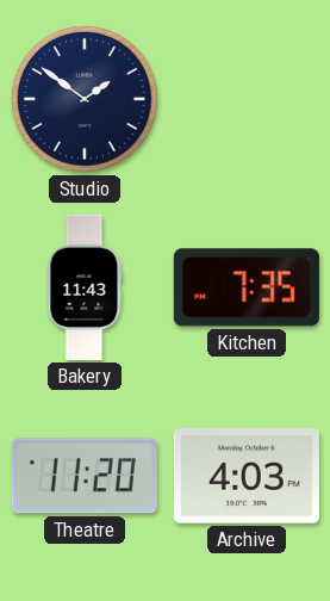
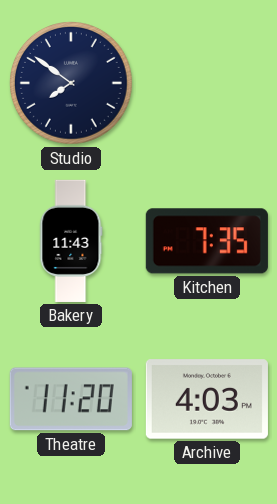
Studio: 1:51 -> 7:51
